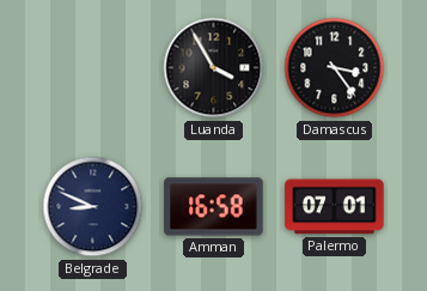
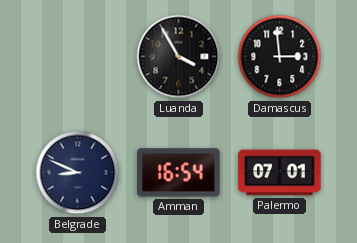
Damascus: 3:24 -> 2:59
Amman: 16:58 -> 16:54
